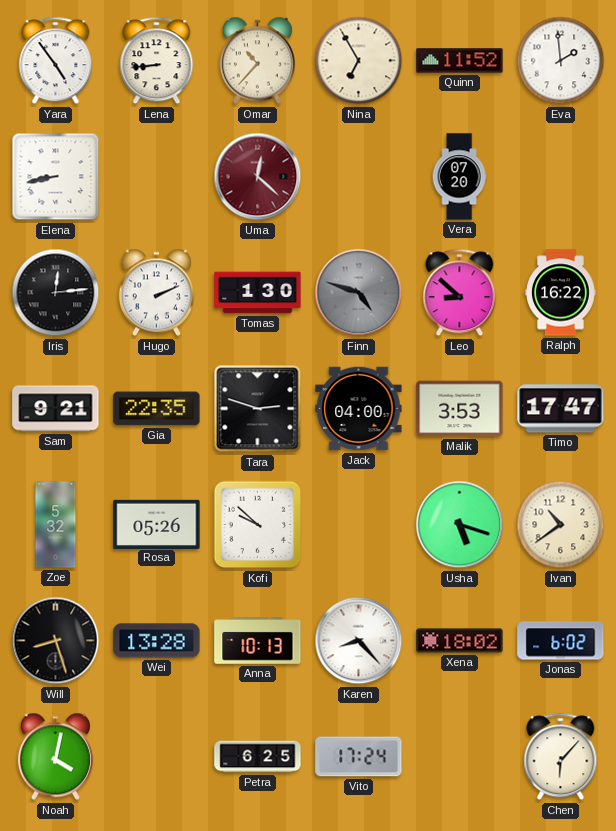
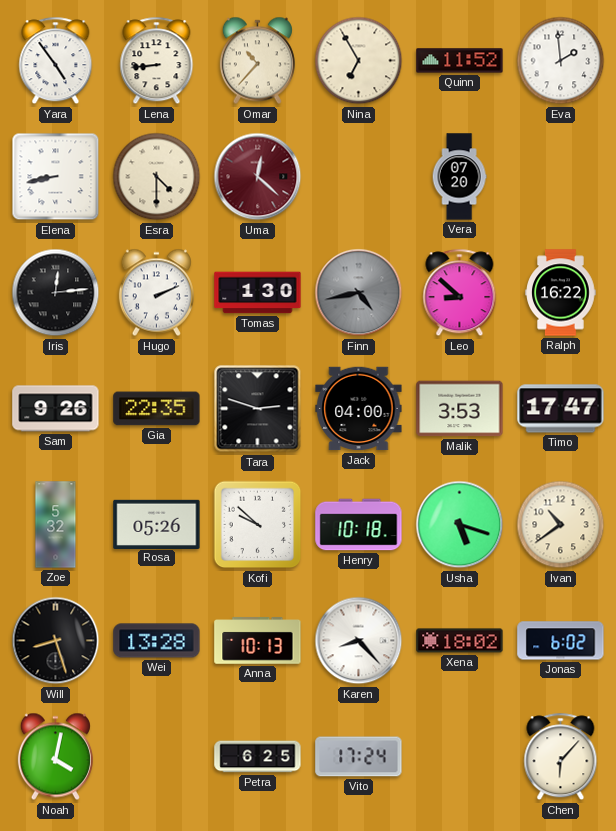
Esra: none -> 4:30
Finn: 4:48 -> 4:43
Sam: 9:21 -> 9:26
Henry: none -> 10:18
